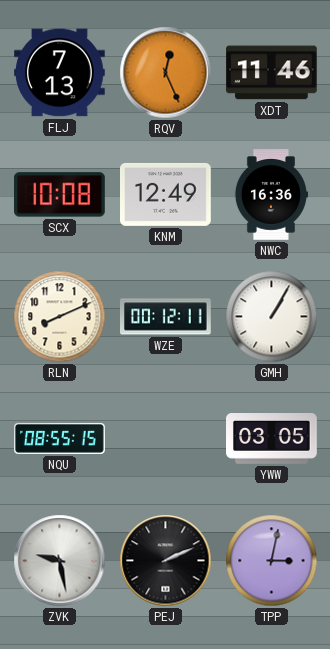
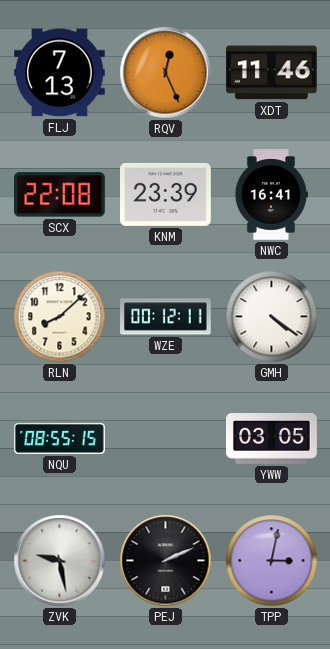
SCX: 10:08 -> 22:08
KNM: 12:49 -> 23:39
NWC: 16:36 -> 16:41
RLN: 8:11 -> 8:08
GMH: 1:05 -> 4:21
